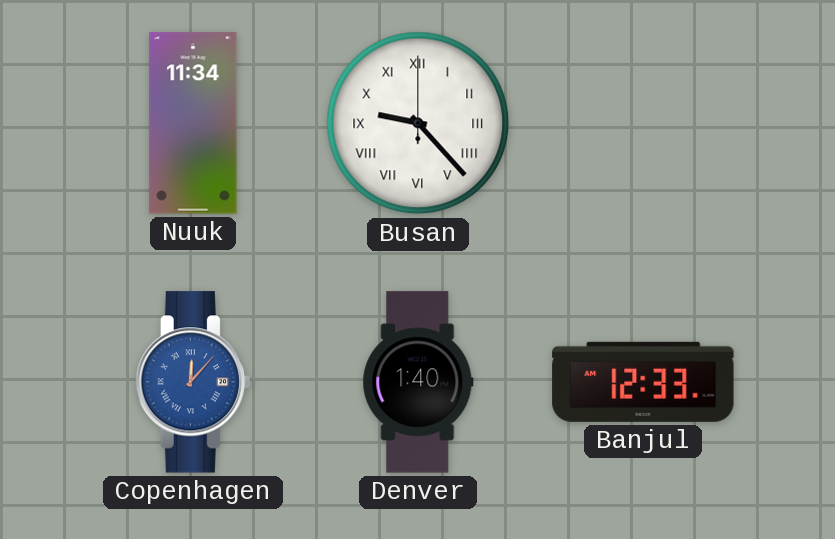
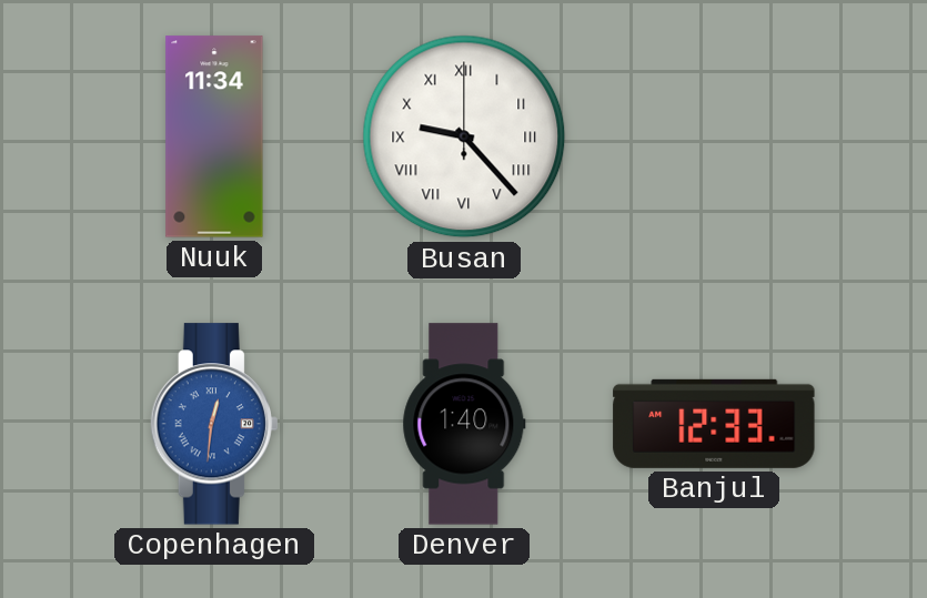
Copenhagen: 12:07 -> 12:31
